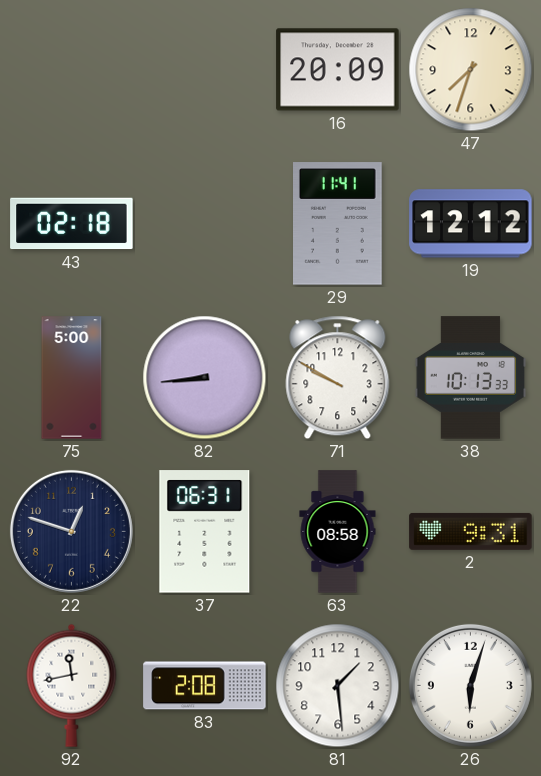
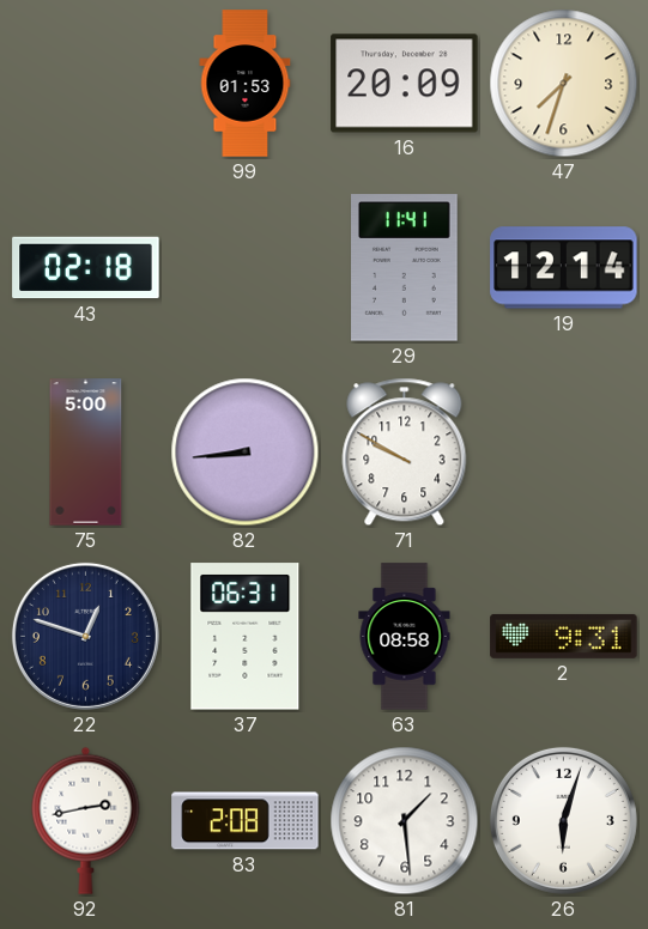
99: none -> 01:53
19: 12:12 -> 12:14
38: 10:13 -> none
92: 11:43 -> 2:43
